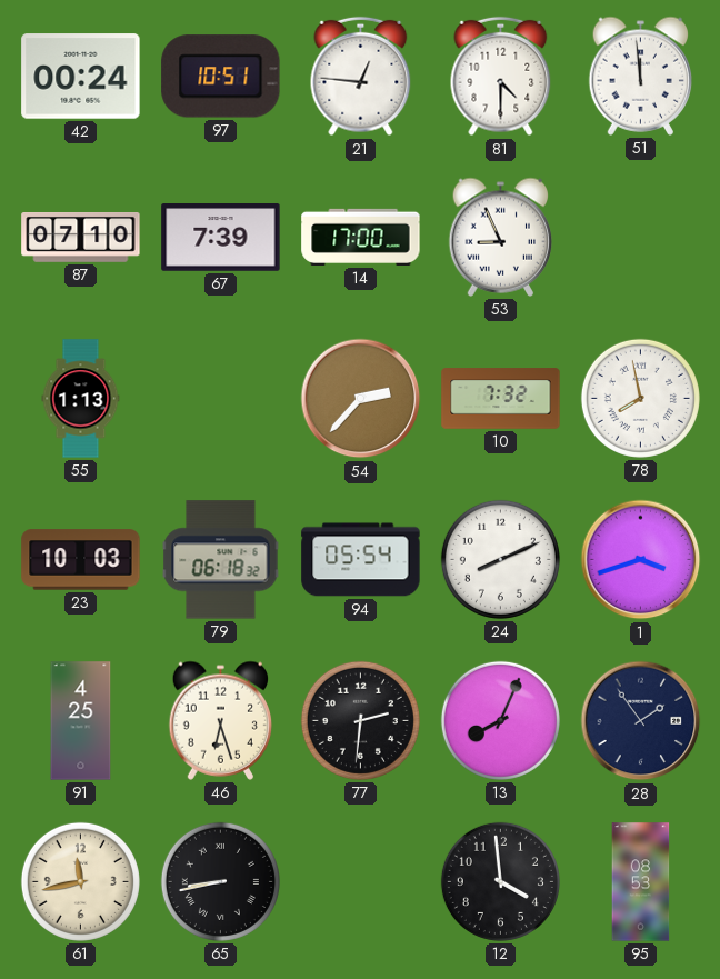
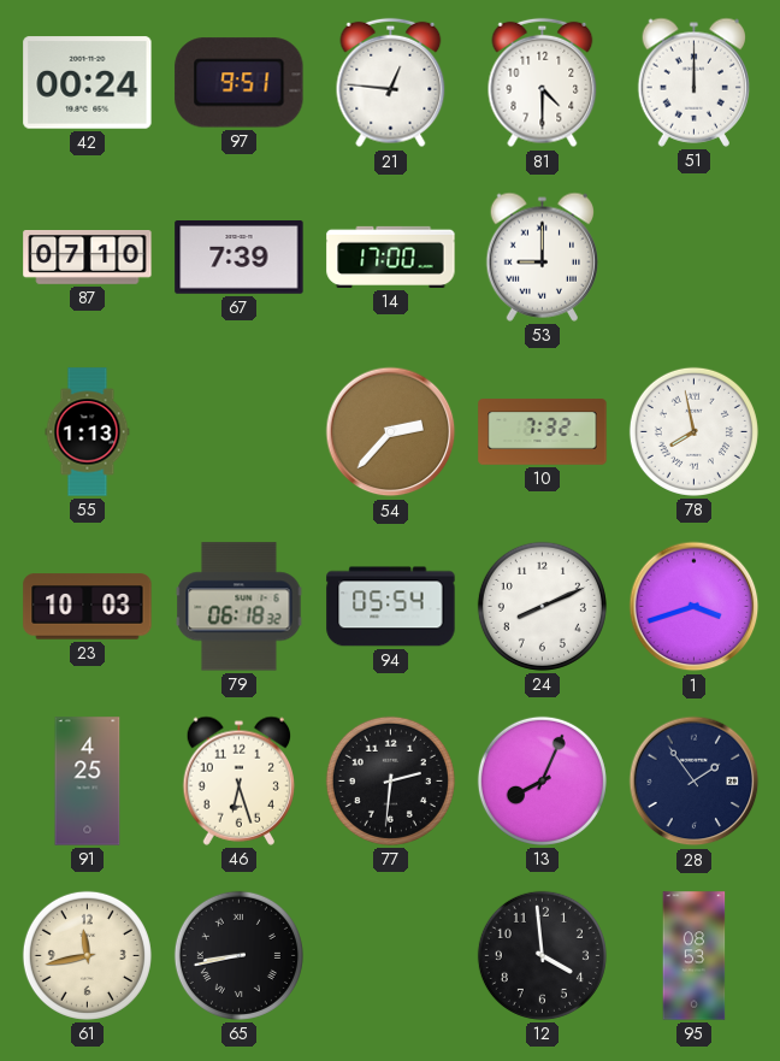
97: 10:51 -> 9:51
51: 11:59 -> 12:00
53: 8:56 -> 9:00
